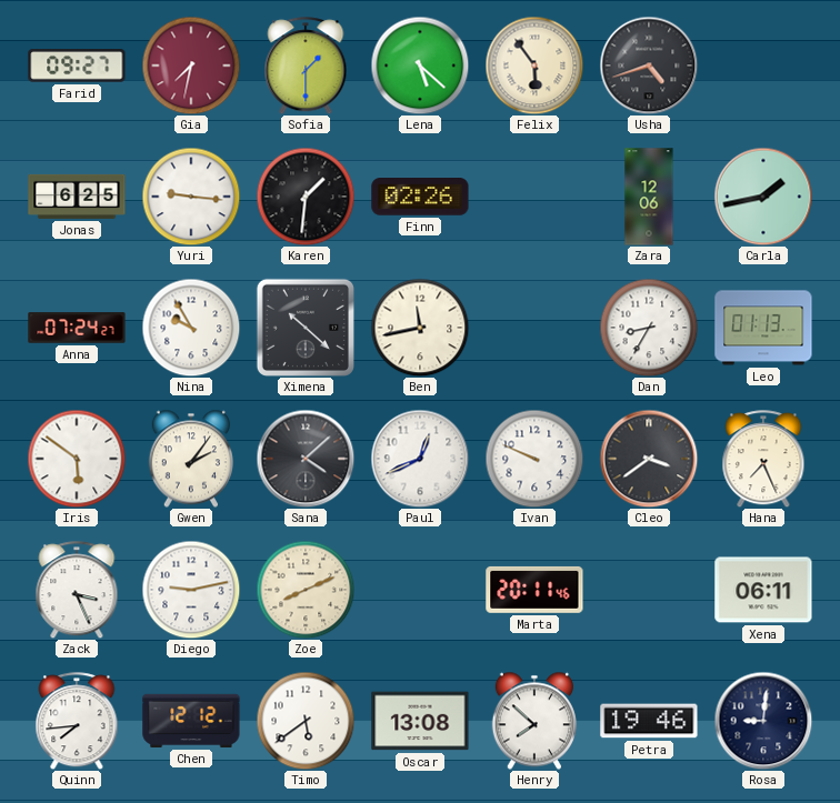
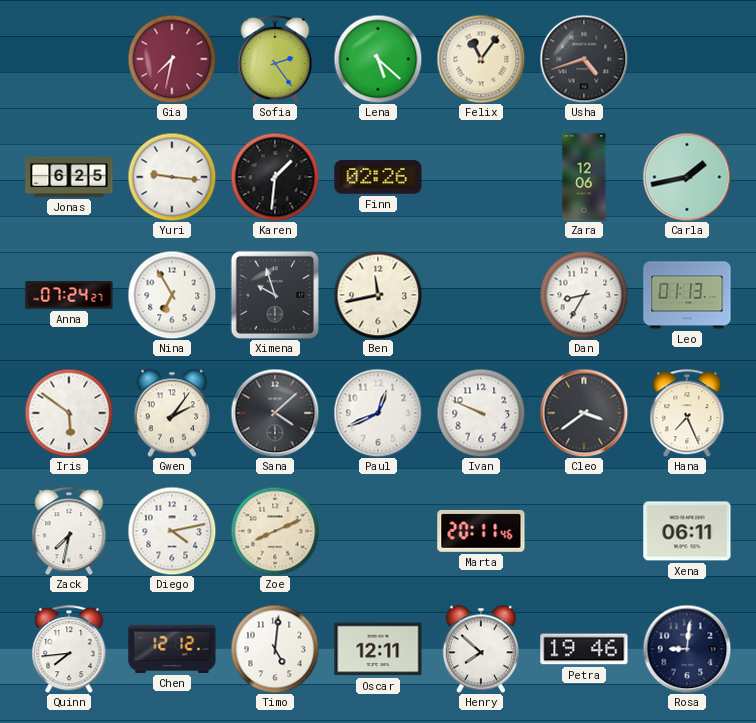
Farid: 09:27 -> none
Sofia: 1:30 -> 2:24
Felix: 5:54 -> 11:06
Nina: 9:55 -> 6:55
Ximena: 10:22 -> 9:57
Zack: 3:26 -> 7:32
Diego: 9:13 -> 4:13
Timo: 5:39 -> 5:01
Oscar: 13:08 -> 12:11
